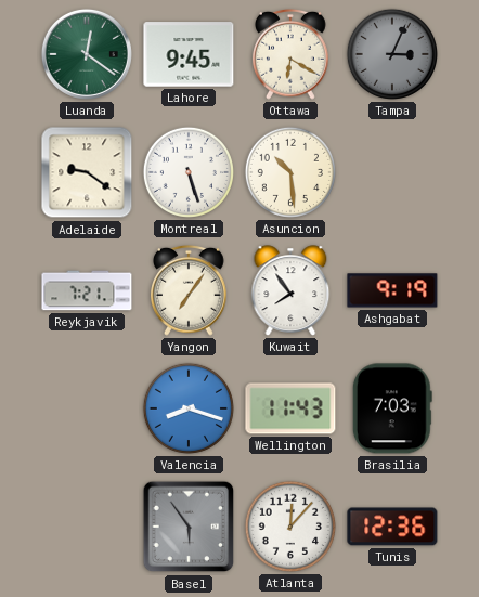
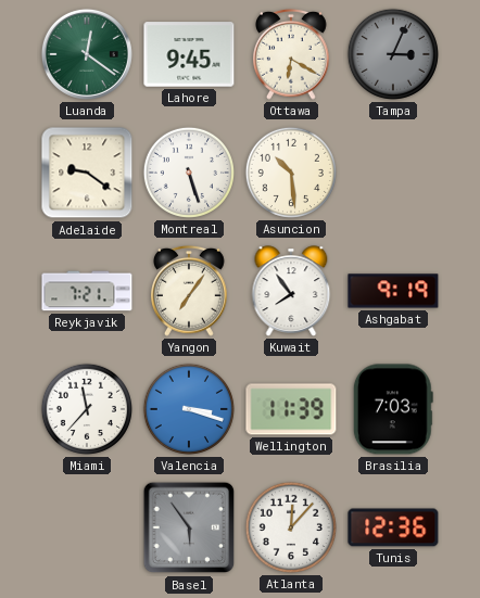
Miami: none -> 11:37
Valencia: 8:18 -> 3:18
Wellington: 11:43 -> 11:39
